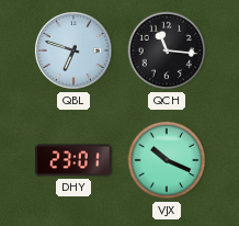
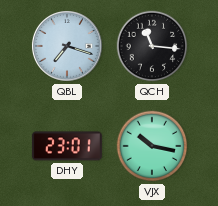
QBL: 6:48 -> 7:18
VJX: 10:19 -> 10:17
